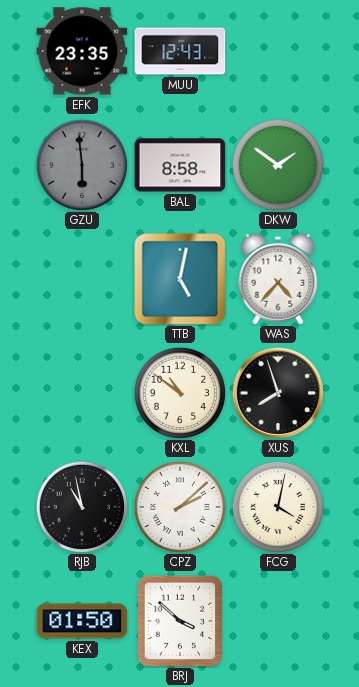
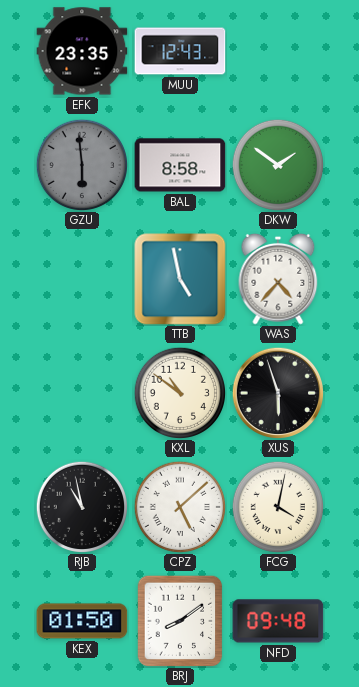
TTB: 5:02 -> 4:58
XUS: 7:57 -> 5:57
CPZ: 2:08 -> 5:08
BRJ: 3:52 -> 8:09
NFD: none -> 09:48
